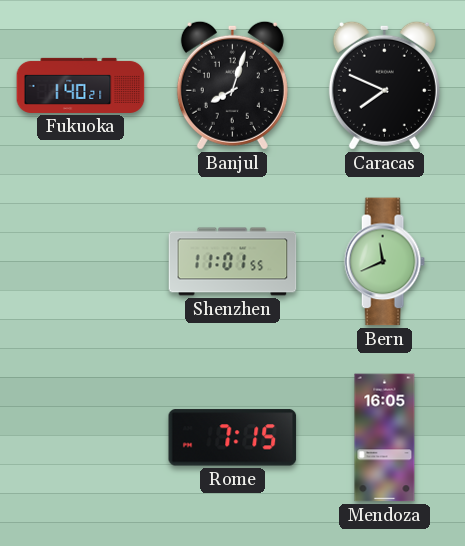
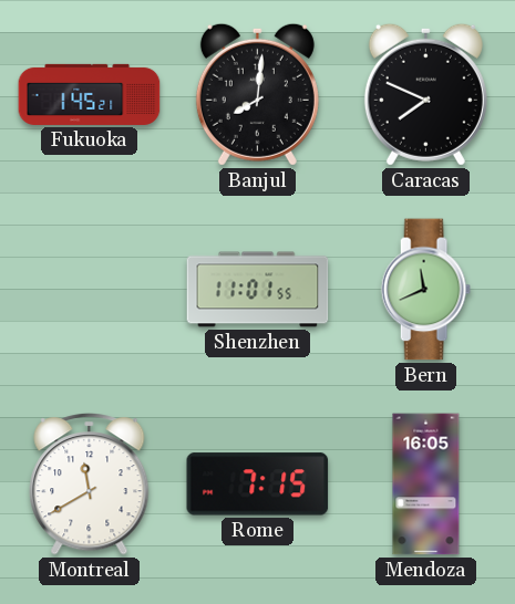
Fukuoka: 1:40 -> 1:45
Banjul: 8:03 -> 8:01
Montreal: none -> 11:40
